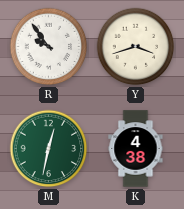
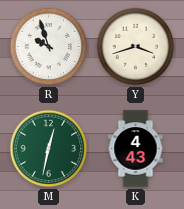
R: 9:54 -> 9:57
K: 4:38 -> 4:43
